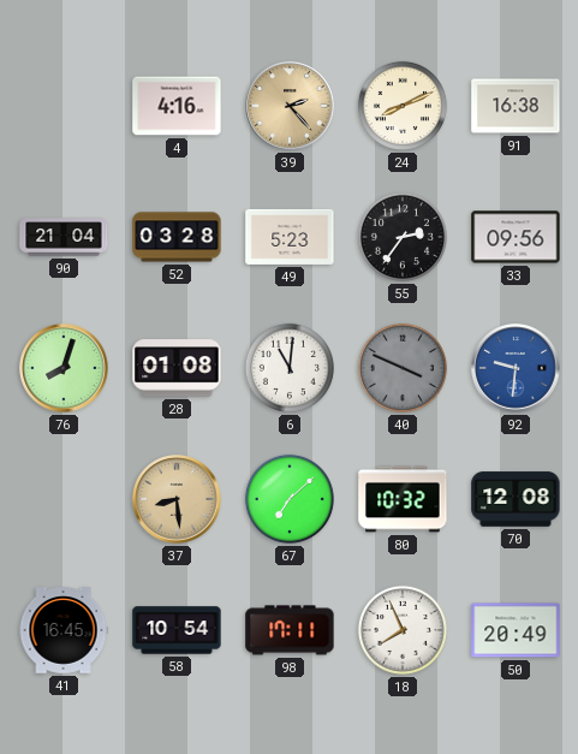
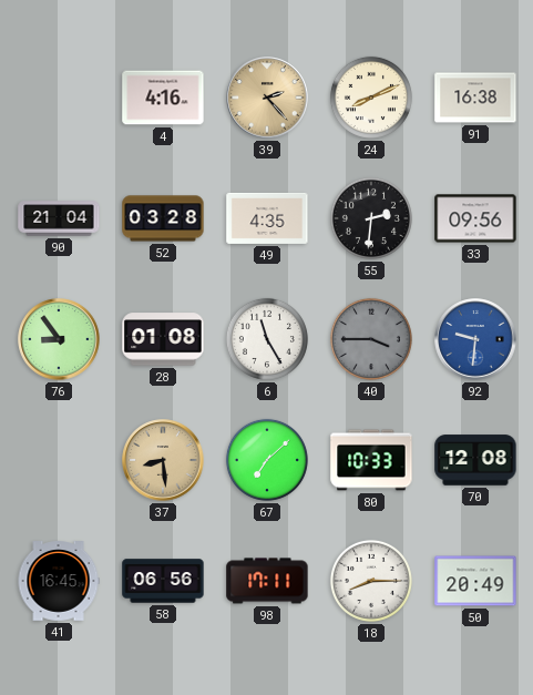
49: 5:23 -> 4:35
55: 2:36 -> 2:31
76: 8:03 -> 8:54
6: 11:01 -> 11:25
40: 3:49 -> 3:45
80: 10:32 -> 10:33
58: 10:54 -> 06:56
18: 7:56 -> 8:15
